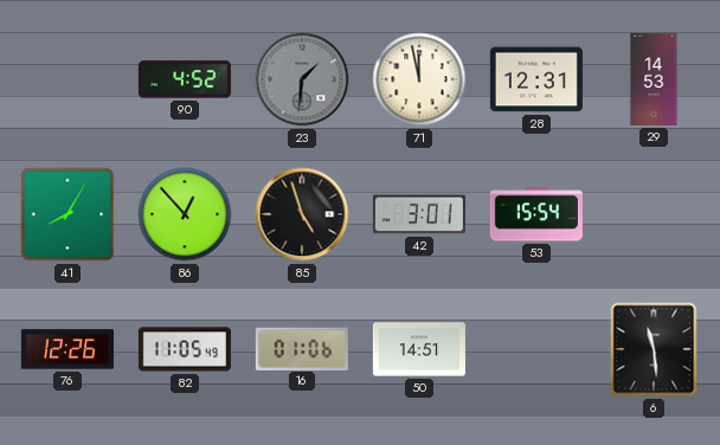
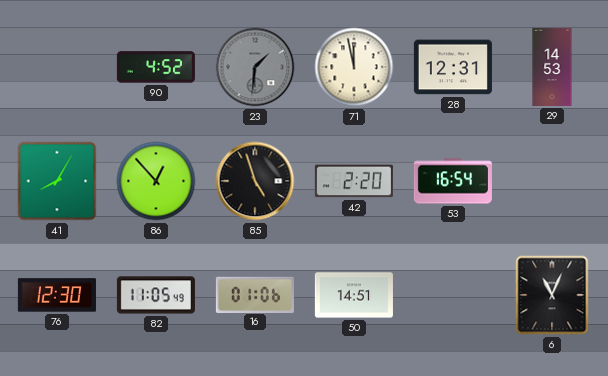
42: 3:01 -> 2:20
53: 15:54 -> 16:54
76: 12:26 -> 12:30
6: 11:29 -> 11:04
